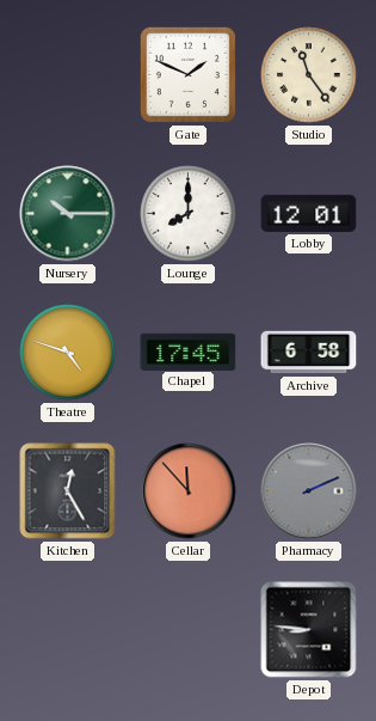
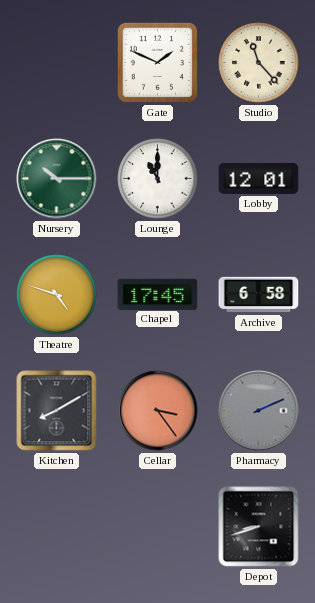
Studio: 11:24 -> 11:23
Lounge: 8:00 -> 11:00
Kitchen: 12:25 -> 8:10
Cellar: 11:53 -> 3:24
Depot: 8:46 -> 8:42
